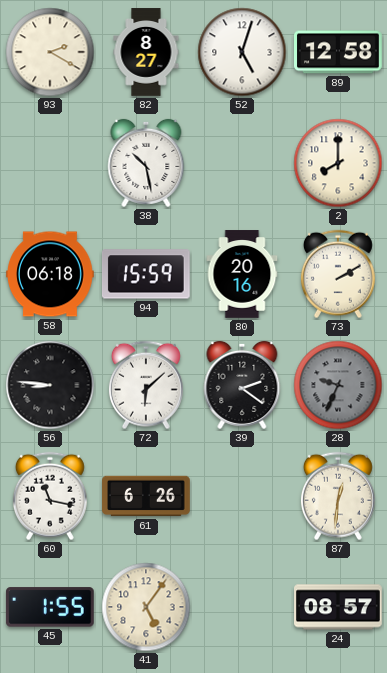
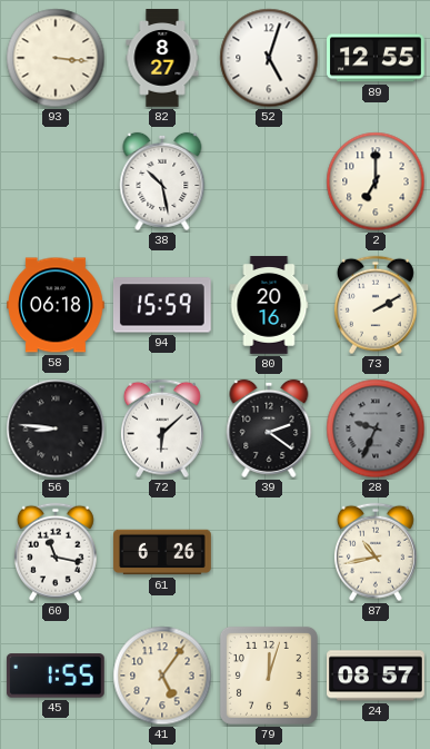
93: 2:20 -> 3:16
89: 12:58 -> 12:55
2: 8:00 -> 7:00
87: 12:31 -> 10:43
79: none -> 12:03
